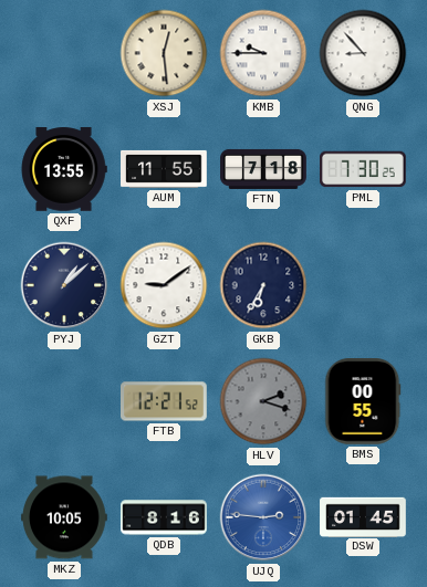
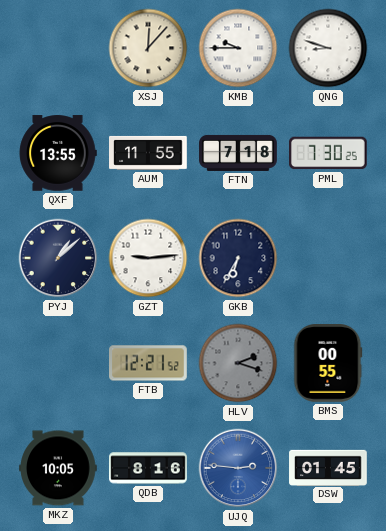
XSJ: 12:29 -> 12:07
QNG: 8:53 -> 8:48
GZT: 9:09 -> 9:14
